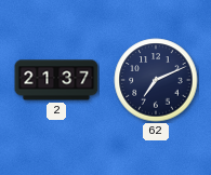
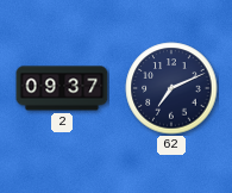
2: 21:37 -> 09:37
